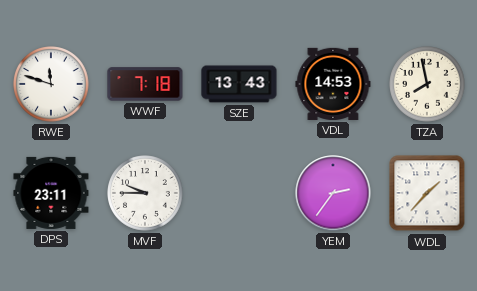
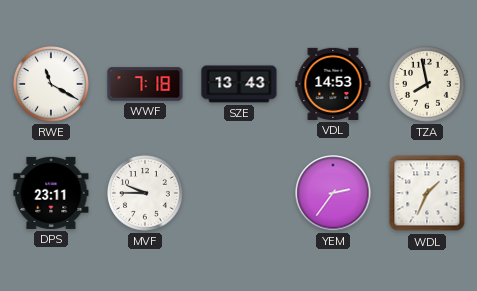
RWE: 11:48 -> 11:20
WDL: 1:37 -> 1:34
